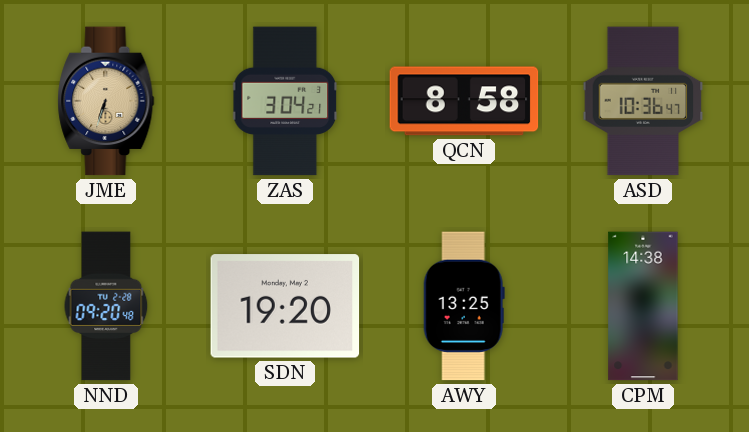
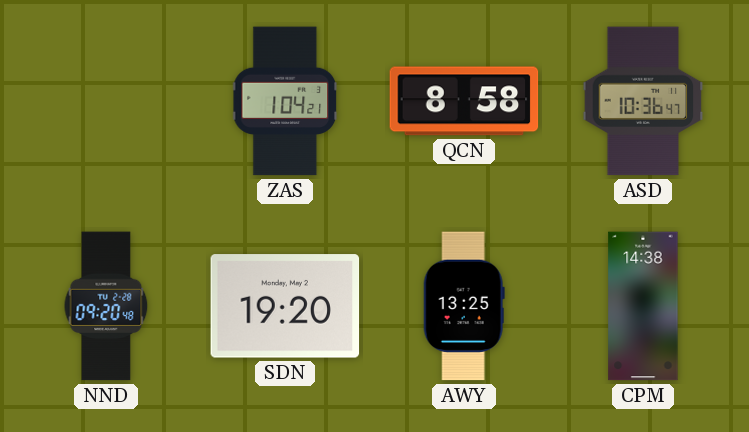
JME: 6:33 -> none
ZAS: 3:04 -> 1:04
